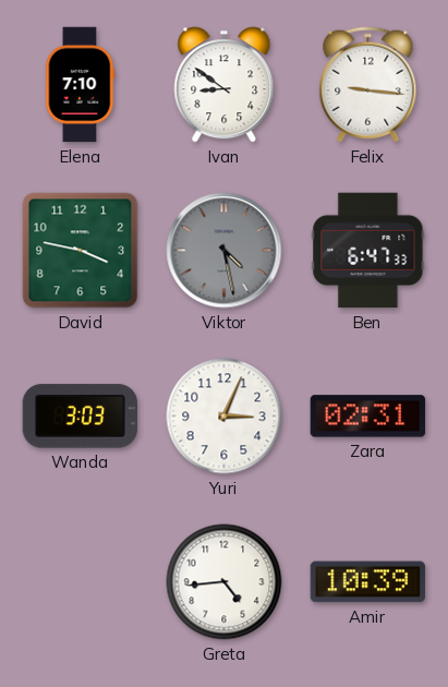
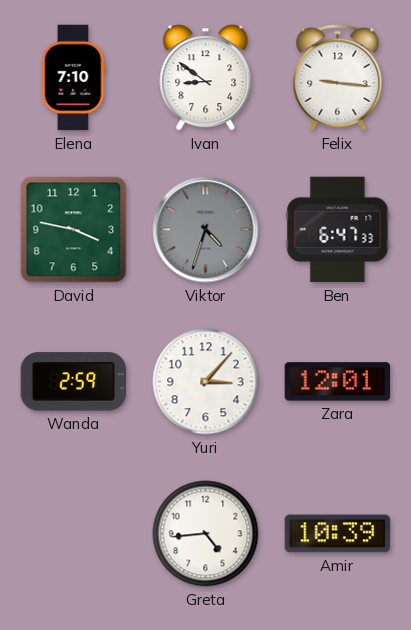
Viktor: 4:28 -> 4:33
Wanda: 3:03 -> 2:59
Yuri: 3:04 -> 3:07
Zara: 02:31 -> 12:01
